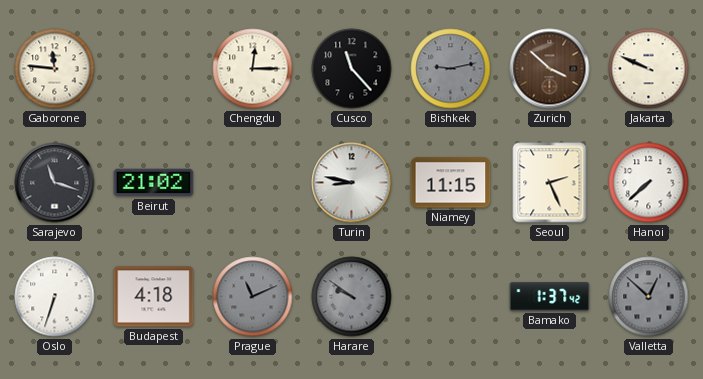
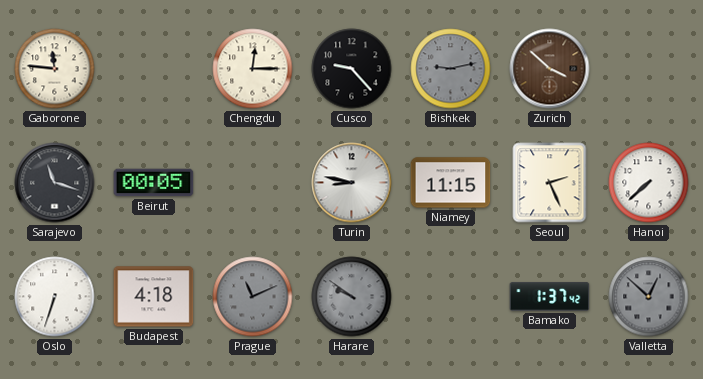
Cusco: 11:23 -> 9:23
Jakarta: 9:49 -> none
Beirut: 21:02 -> 00:05
